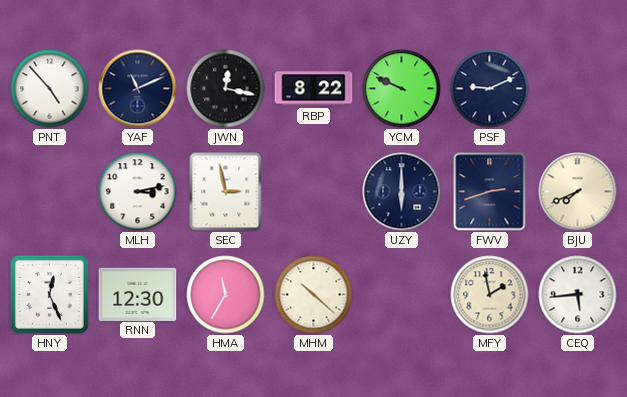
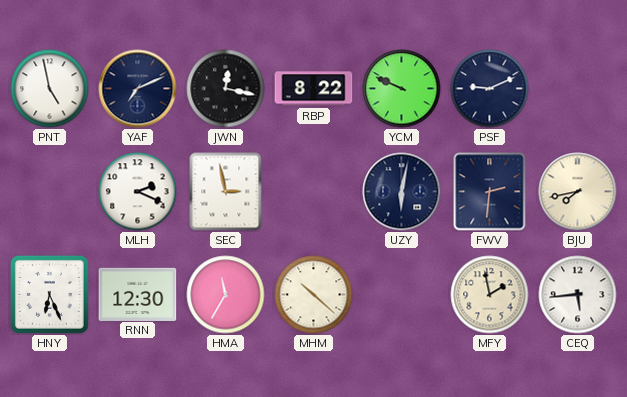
PNT: 4:53 -> 4:58
YAF: 11:11 -> 7:11
MLH: 3:13 -> 2:19
UZY: 6:00 -> 6:02
FWV: 2:42 -> 2:31
BJU: 7:41 -> 7:43
HNY: 12:26 -> 6:26
